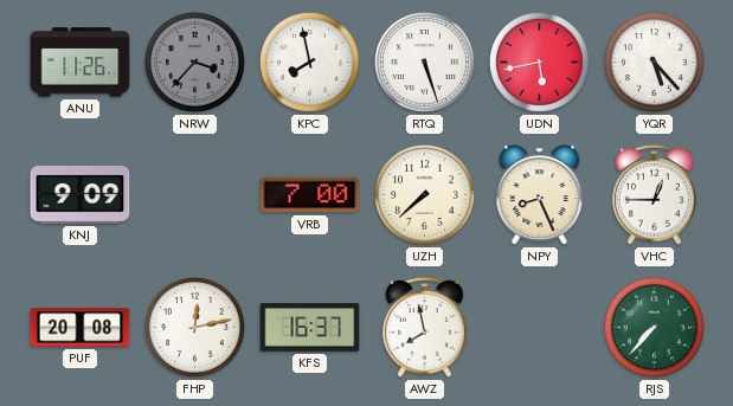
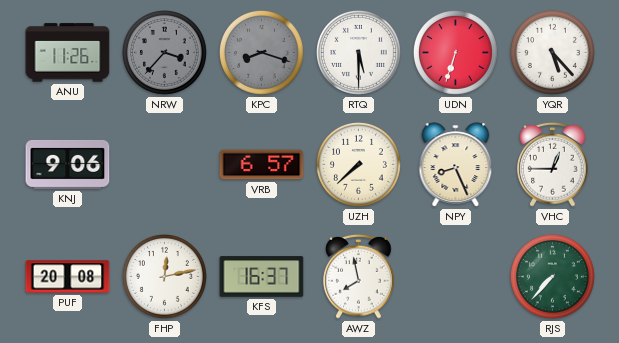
KPC: 7:58 -> 8:18
KPC dial: white -> grey
RTQ: 5:27 -> 5:30
UDN: 5:43 -> 6:33
KNJ: 9:09 -> 9:06
VRB: 7:00 -> 6:57
